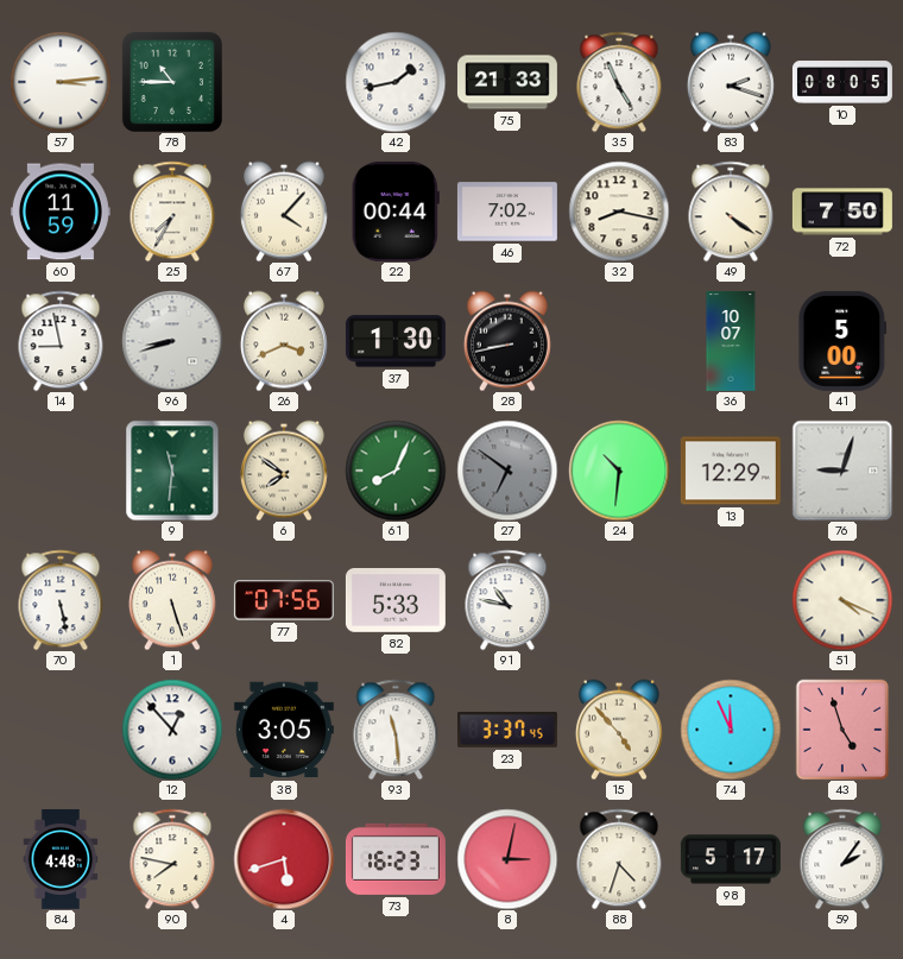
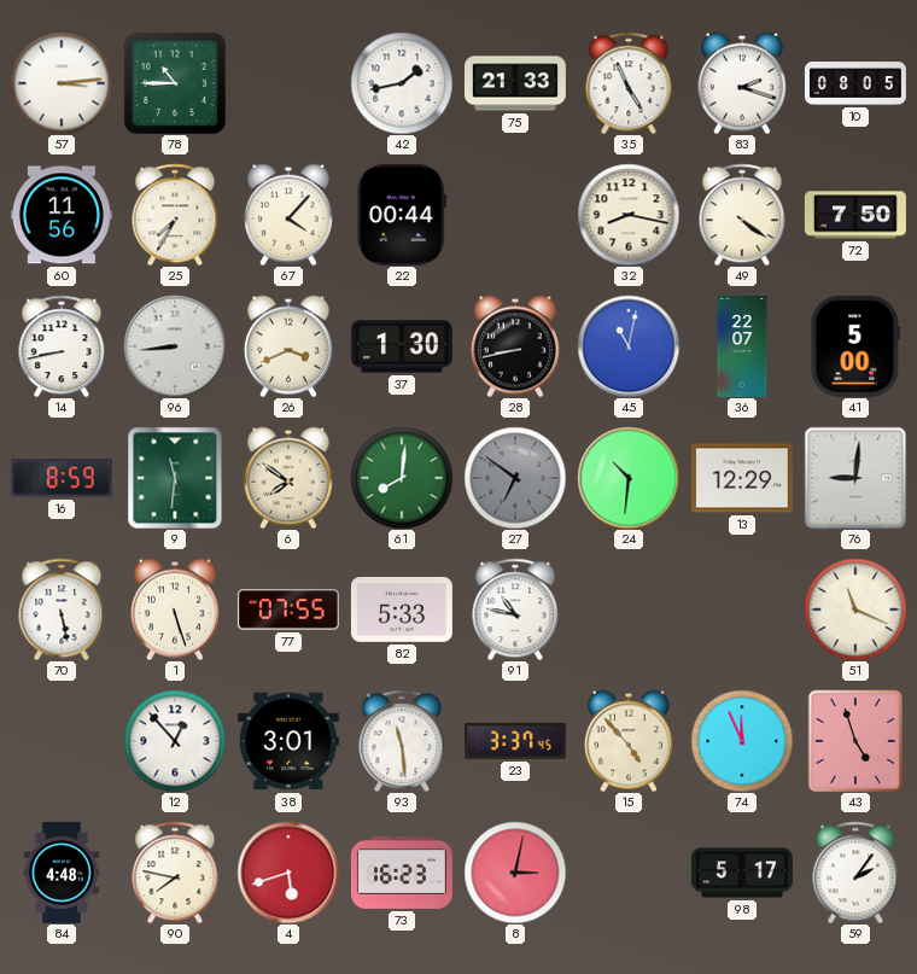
60: 11:59 -> 11:56
46: 7:02 -> none
14: 8:58 -> 8:43
96: 8:42 -> 8:44
45: none -> 11:02
36: 10:07 -> 22:07
16: none -> 8:59
61: 8:04 -> 8:01
76: 9:03 -> 9:01
77: 07:56 -> 07:55
51: 4:19 -> 11:19
38: 3:05 -> 3:01
88: 4:33 -> none
